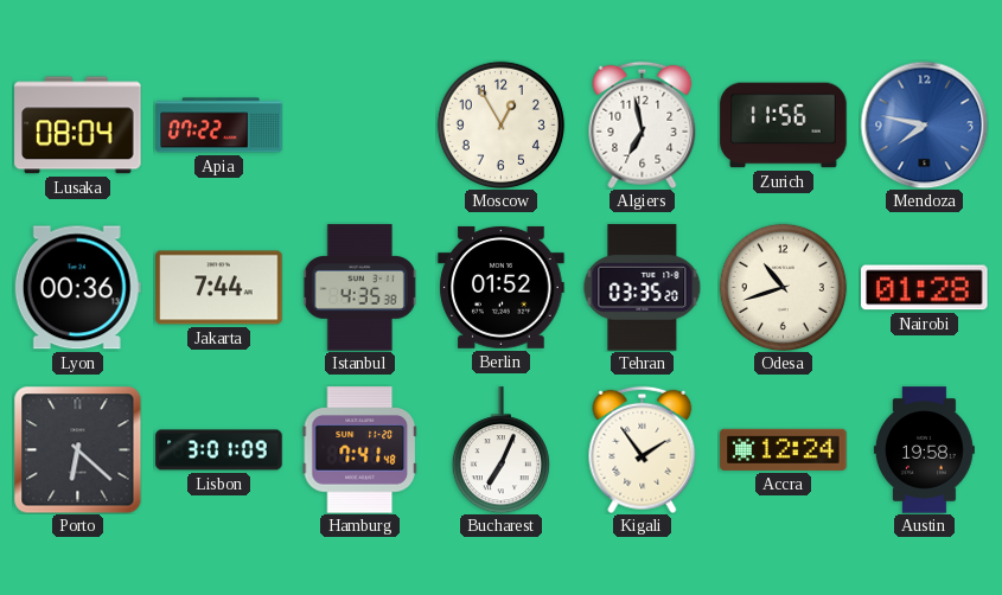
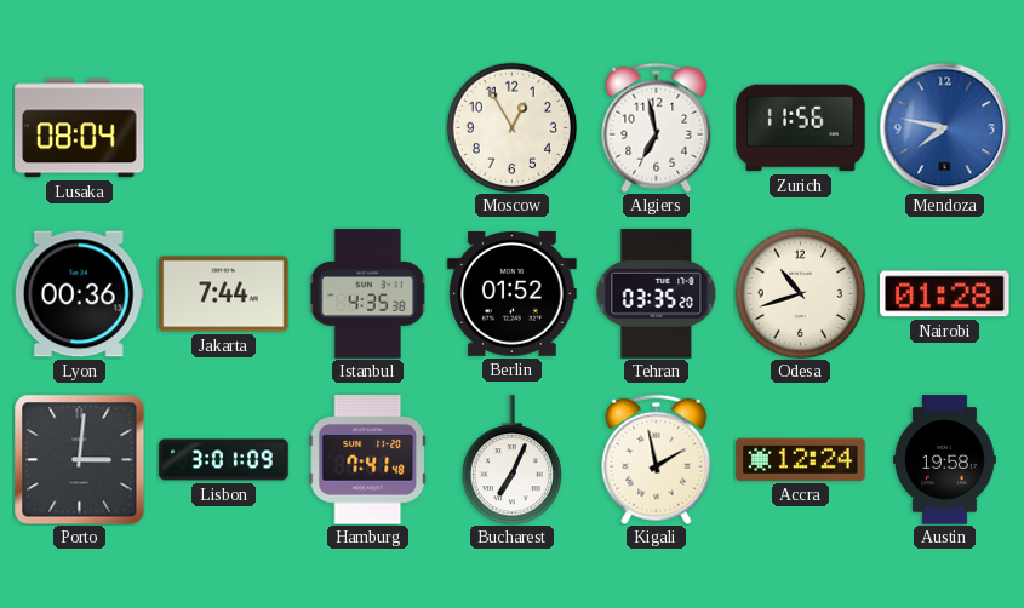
Apia: 07:22 -> none
Porto: 6:22 -> 3:01
Kigali: 1:54 -> 1:58
